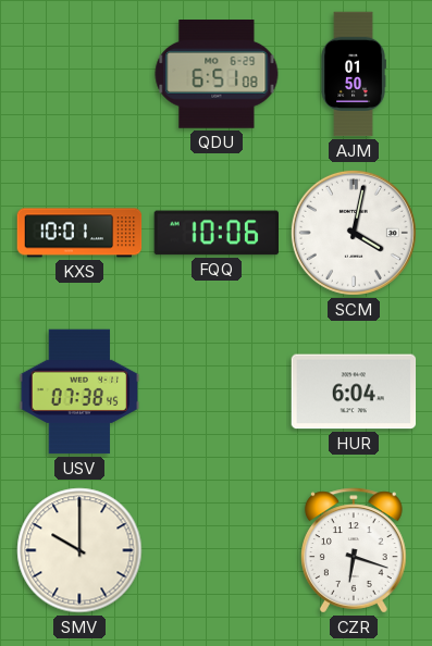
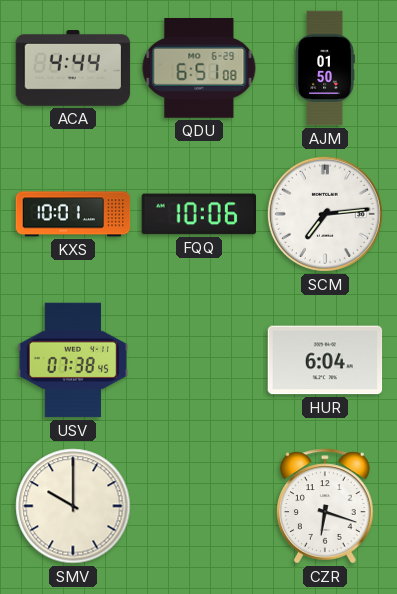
ACA: none -> 4:44
SCM: 4:02 -> 7:14
